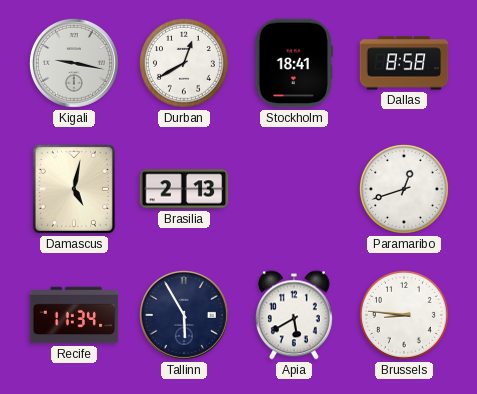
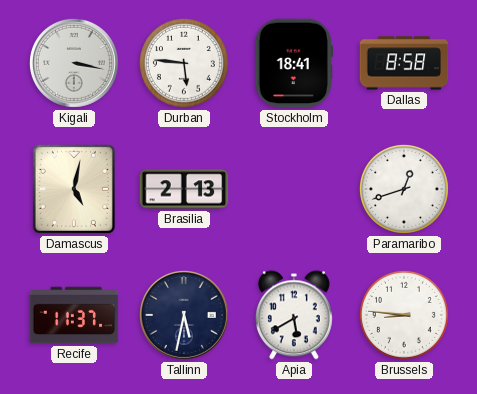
Kigali: 9:17 -> 3:17
Durban: 12:40 -> 5:46
Recife: 11:34 -> 11:37
Tallinn: 5:55 -> 5:32
